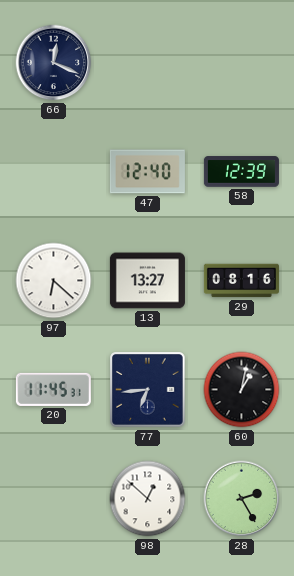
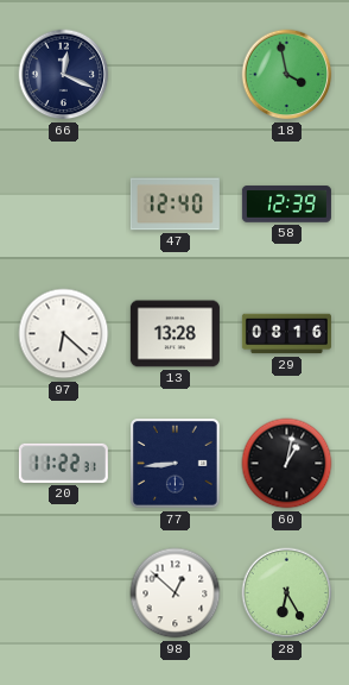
18: none -> 3:58
13: 13:27 -> 13:28
20: 11:45 -> 11:22
77: 6:44 -> 8:44
28: 2:25 -> 6:25
